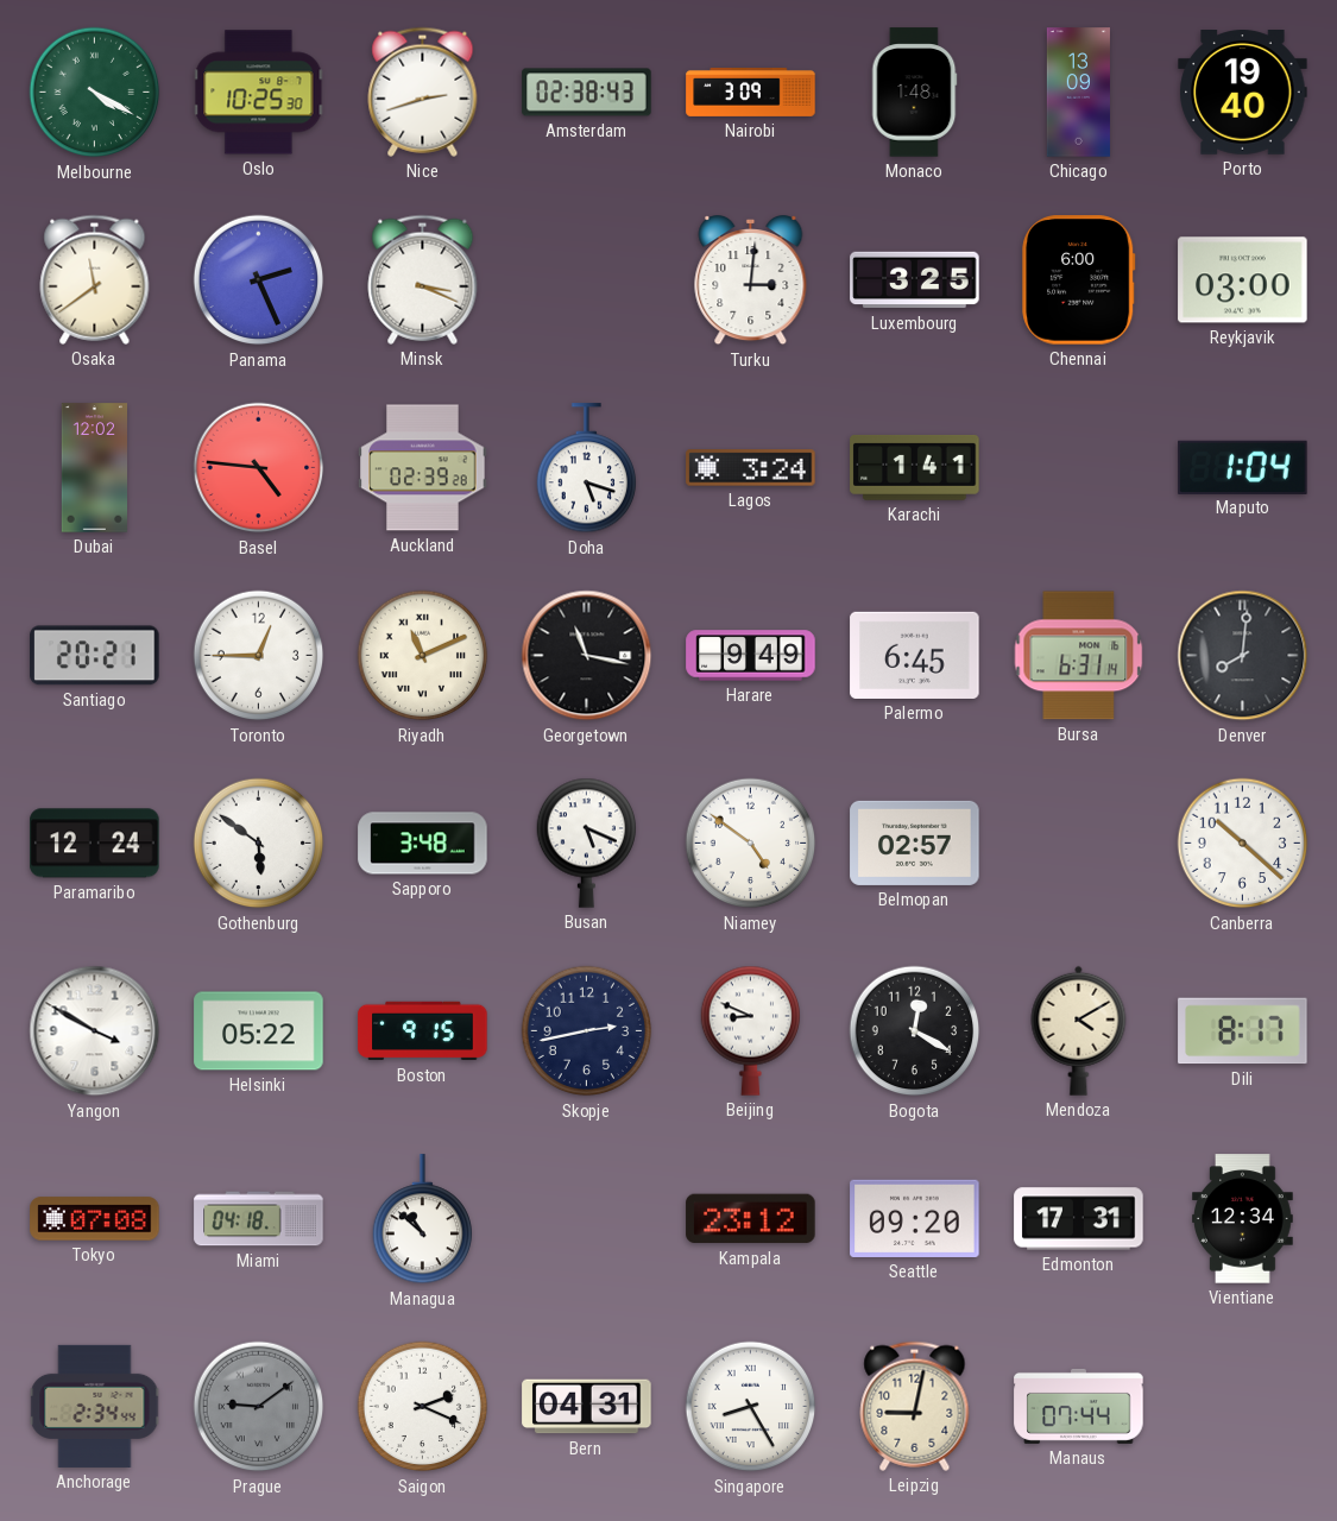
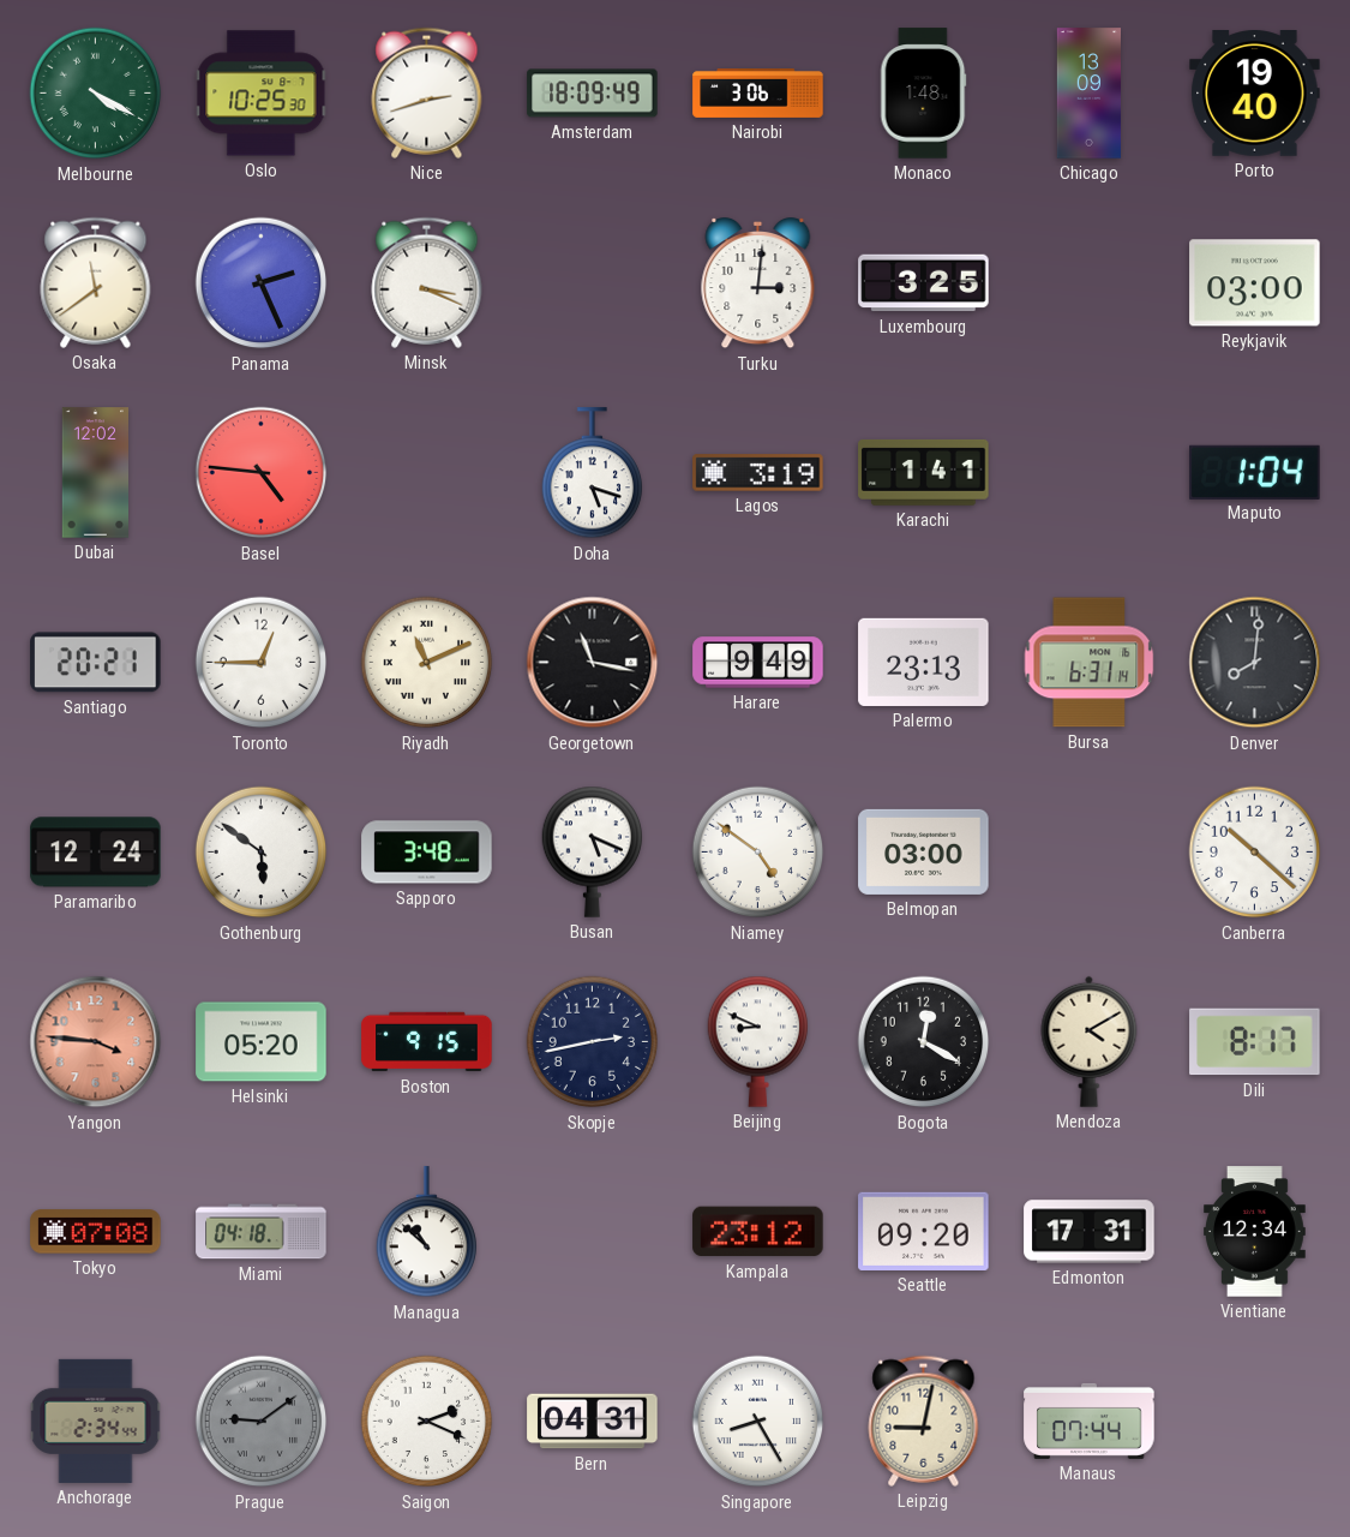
Amsterdam: 02:38 -> 18:09
Nairobi: 3:09 -> 3:06
Chennai: 6:00 -> none
Auckland: 02:39 -> none
Lagos: 3:24 -> 3:19
Palermo: 6:45 -> 23:13
Belmopan: 02:57 -> 03:00
Yangon: 3:50 -> 3:46
Yangon dial: white -> salmon
Helsinki: 05:22 -> 05:20
